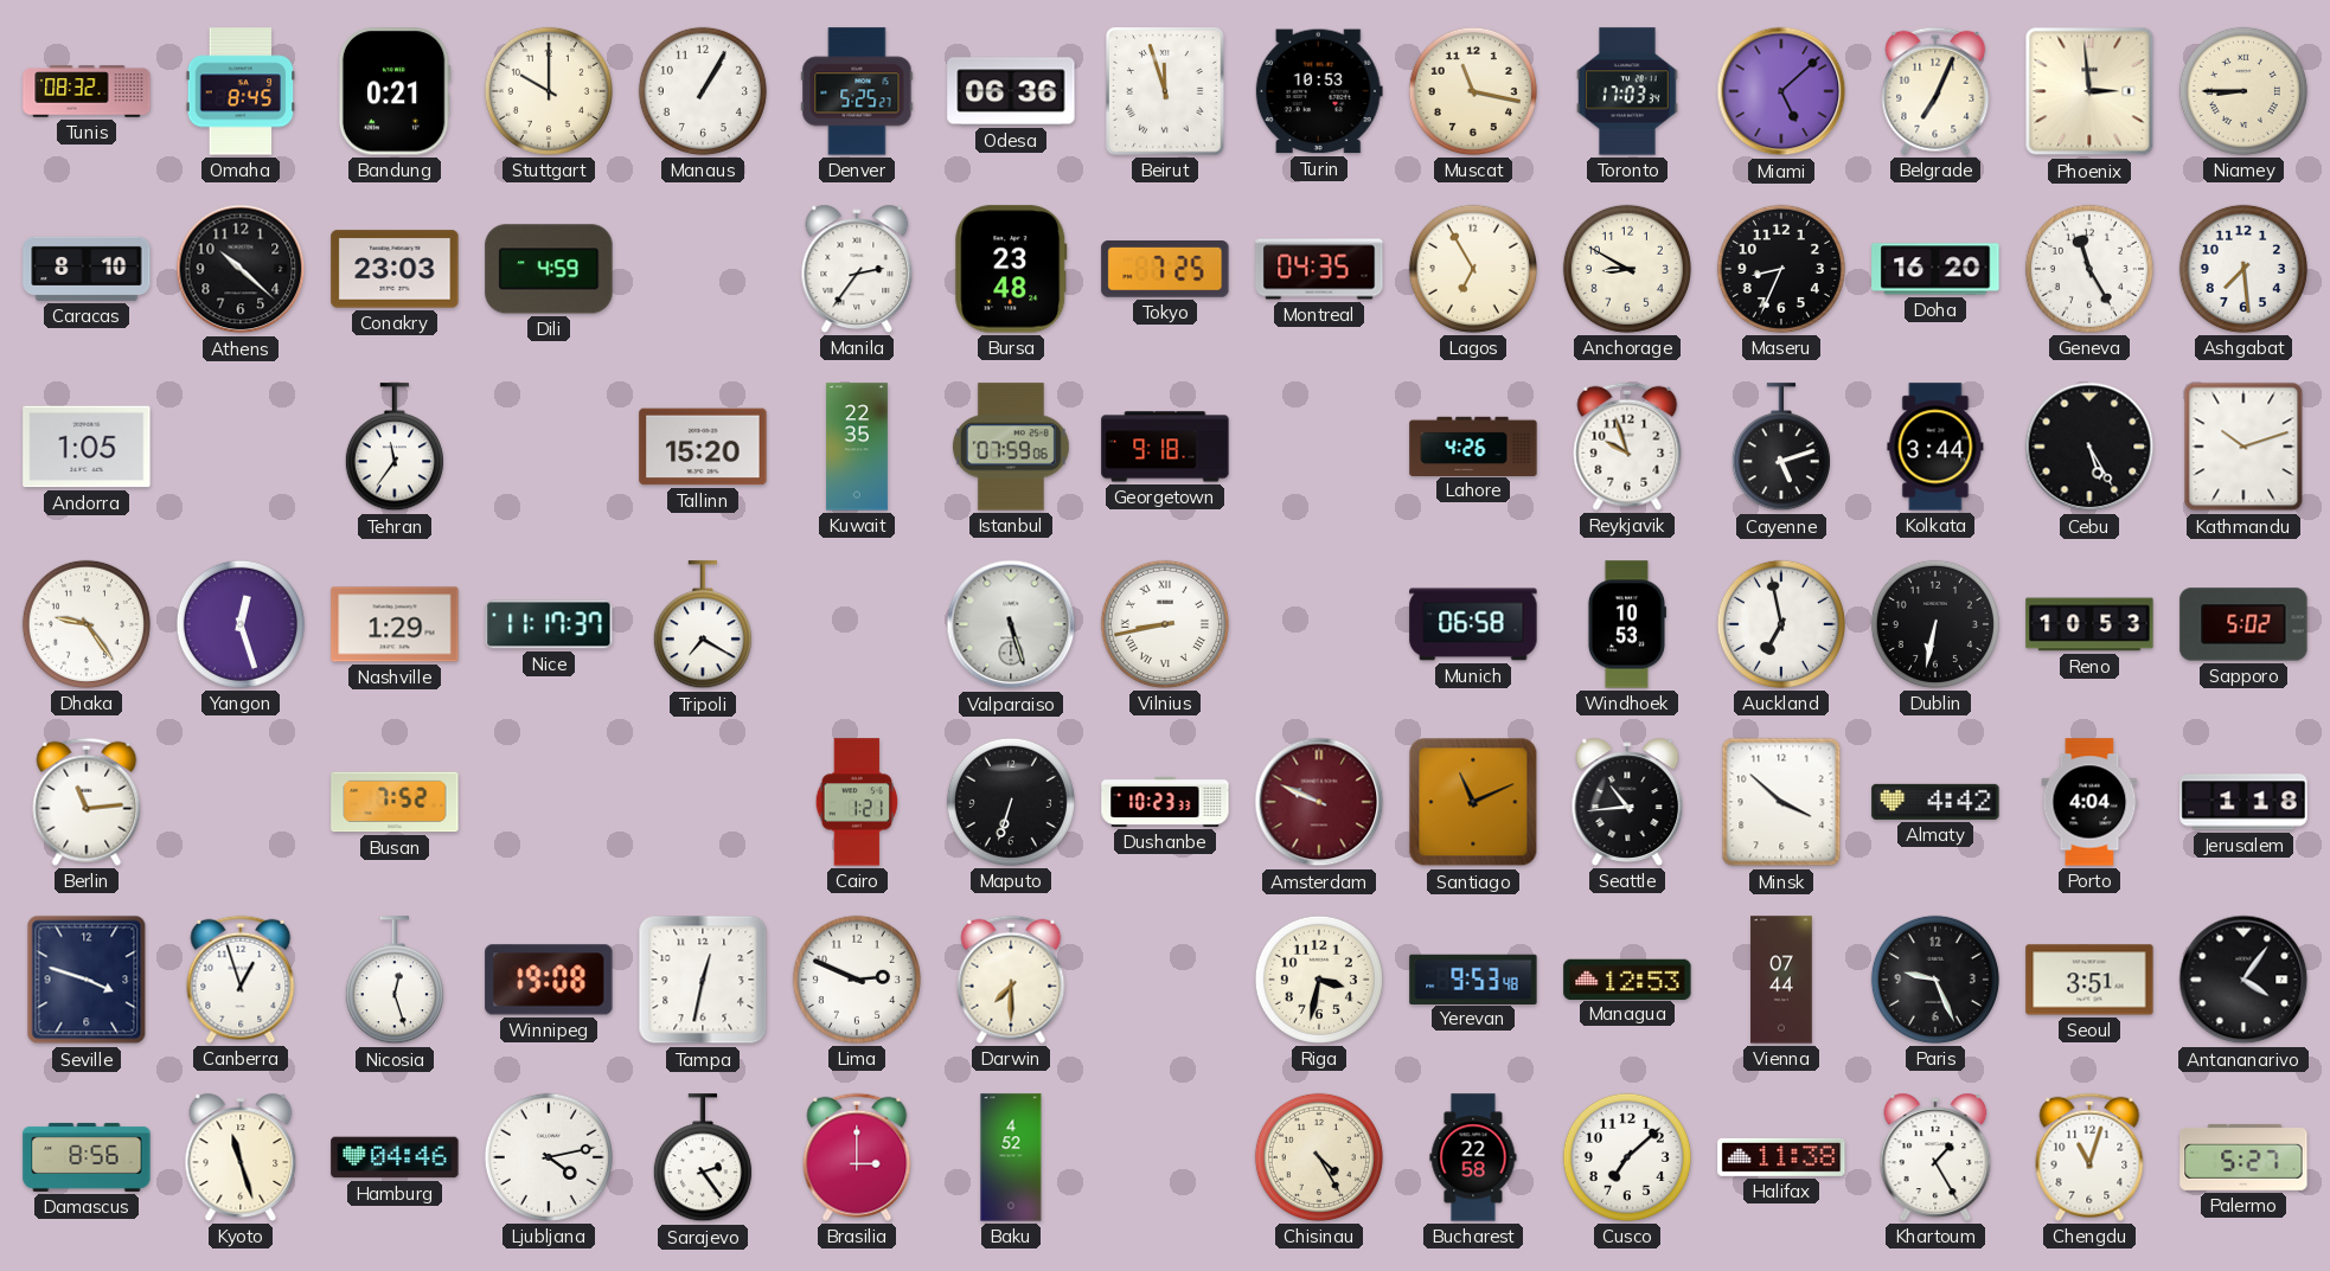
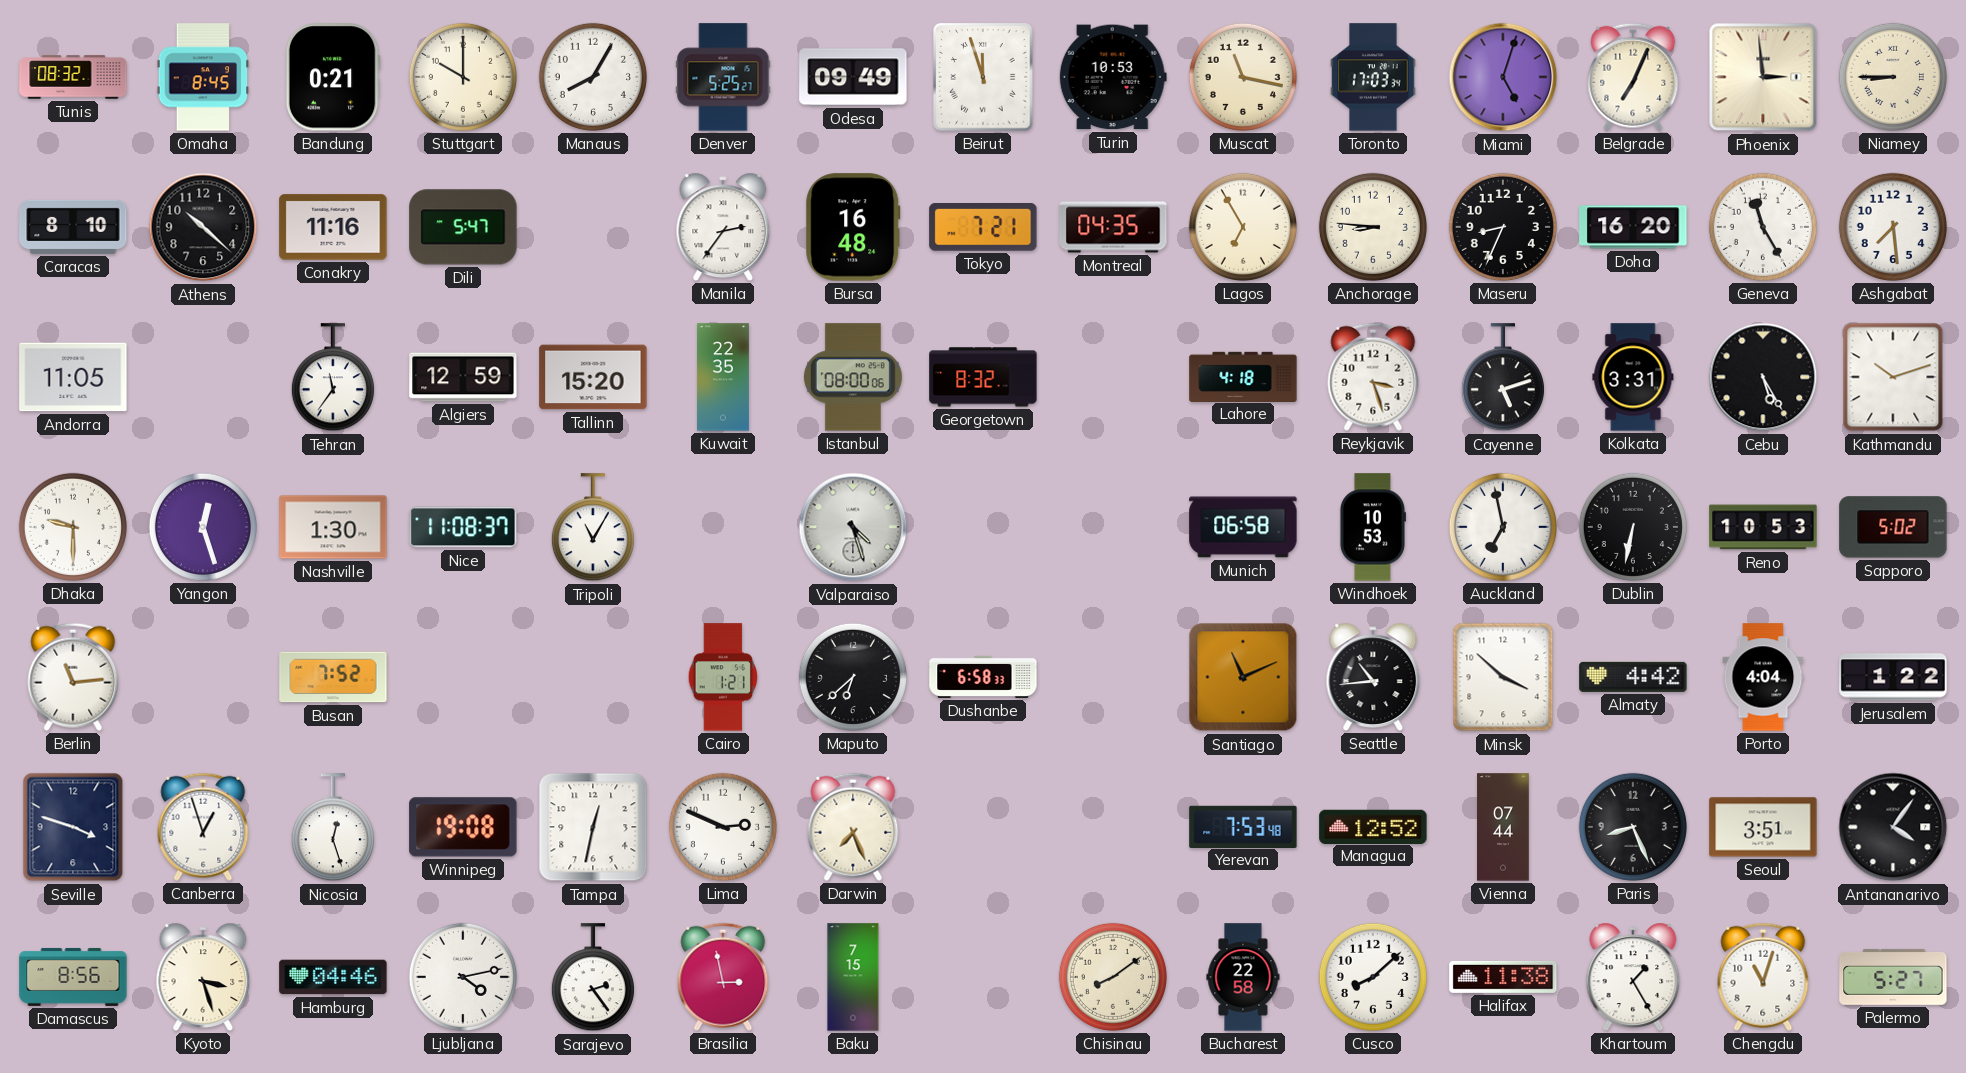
Manaus: 1:05 -> 8:05
Odesa: 06:36 -> 09:49
Miami: 5:08 -> 5:03
Conakry: 23:03 -> 11:16
Dili: 4:59 -> 5:47
Bursa: 23:48 -> 16:48
Tokyo: 7:25 -> 7:21
Anchorage: 8:50 -> 8:46
Andorra: 1:05 -> 11:05
Algiers: none -> 12:59
Istanbul: 07:59 -> 08:00
Georgetown: 9:18 -> 8:32
Lahore: 4:26 -> 4:18
Reykjavik: 9:57 -> 3:27
Kolkata: 3:44 -> 3:31
Dhaka: 9:24 -> 9:30
Nashville: 1:29 -> 1:30
Nice: 11:17 -> 11:08
Tripoli: 7:20 -> 11:05
Valparaiso: 5:27 -> 4:27
Vilnius: 8:43 -> none
Maputo: 6:33 -> 6:38
Dushanbe: 10:23 -> 6:58
Amsterdam: 9:49 -> none
Jerusalem: 1:18 -> 1:22
Darwin: 7:30 -> 7:26
Riga: 3:32 -> none
Yerevan: 9:53 -> 7:53
Managua: 12:53 -> 12:52
Paris: 9:26 -> 8:26
Kyoto: 11:27 -> 3:27
Brasilia: 3:00 -> 2:58
Baku: 4:52 -> 7:15
Chisinau: 4:25 -> 8:09
Cusco: 7:08 -> 8:08
